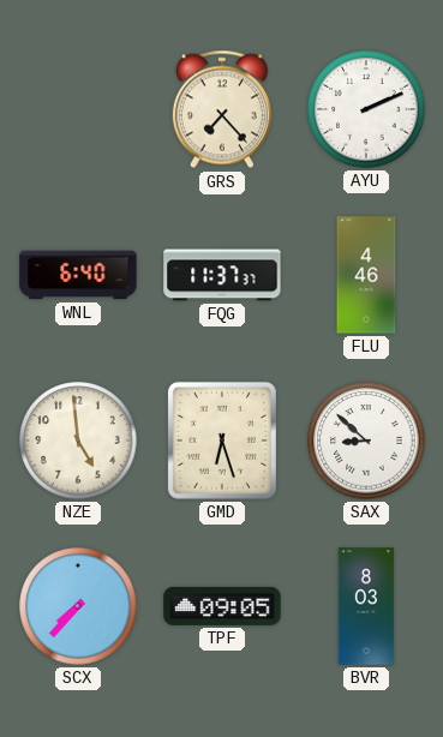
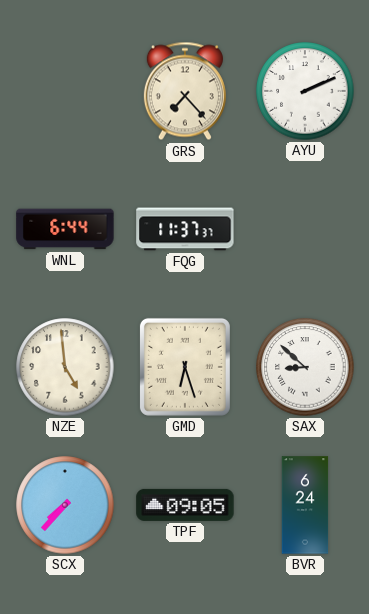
WNL: 6:40 -> 6:44
FLU: 4:46 -> none
BVR: 8:03 -> 6:24
